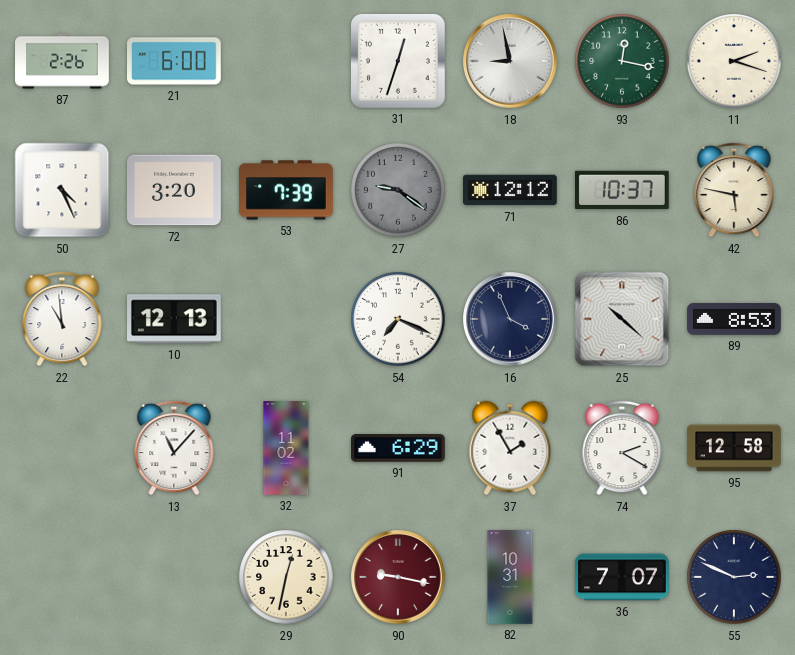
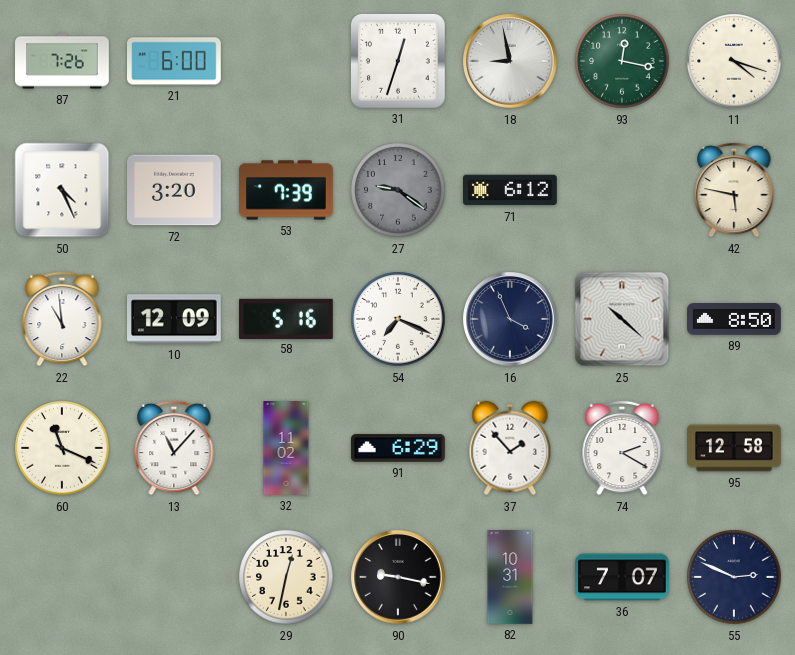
87: 2:26 -> 7:26
11: 2:18 -> 4:18
71: 12:12 -> 6:12
86: 10:37 -> none
10: 12:13 -> 12:09
58: none -> 5:16
89: 8:53 -> 8:50
60: none -> 11:19
37: 1:55 -> 1:53
90 dial: burgundy -> black
